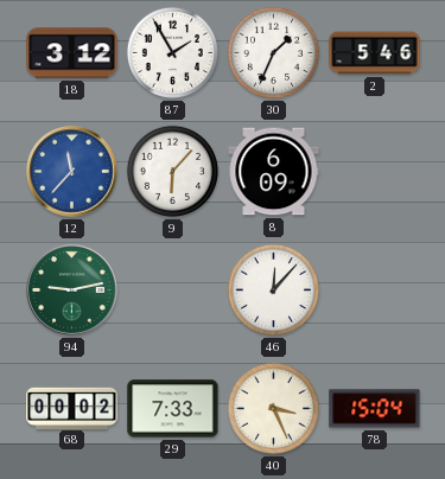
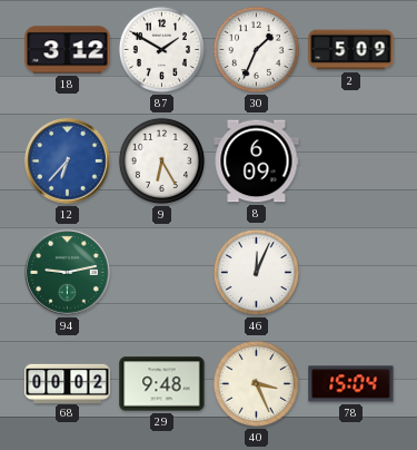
87: 1:55 -> 1:50
2: 5:46 -> 5:09
12: 11:37 -> 6:37
9: 6:07 -> 6:25
46: 12:07 -> 12:04
29: 7:33 -> 9:48
